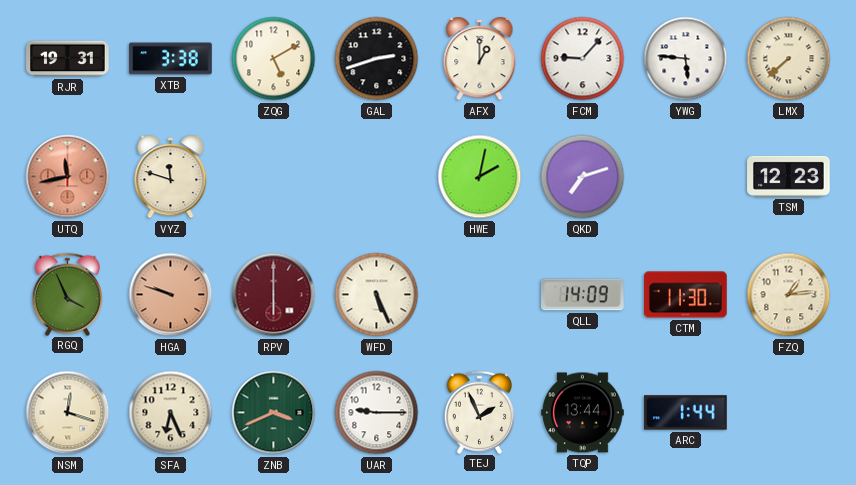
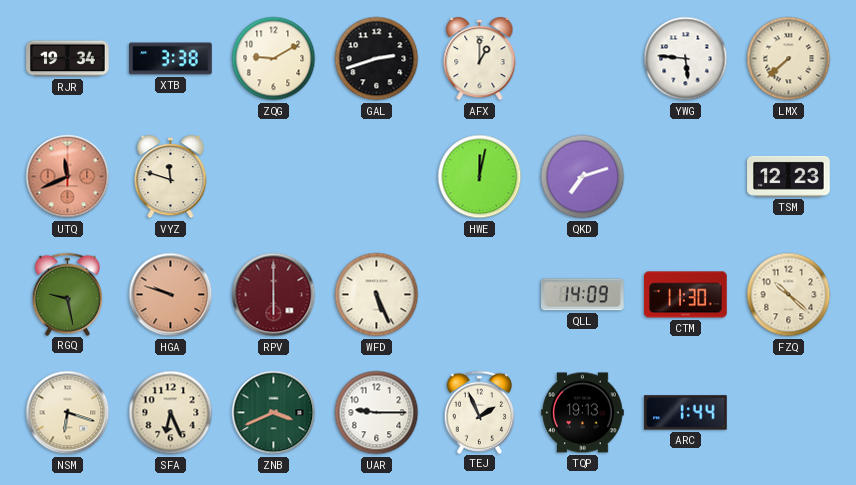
RJR: 19:31 -> 19:34
ZQG: 5:10 -> 9:10
FCM: 9:07 -> none
UTQ: 11:43 -> 11:41
HWE: 2:02 -> 12:02
RGQ: 3:56 -> 9:28
FZQ: 1:14 -> 10:22
NSM: 12:18 -> 6:18
TQP: 13:44 -> 19:13
